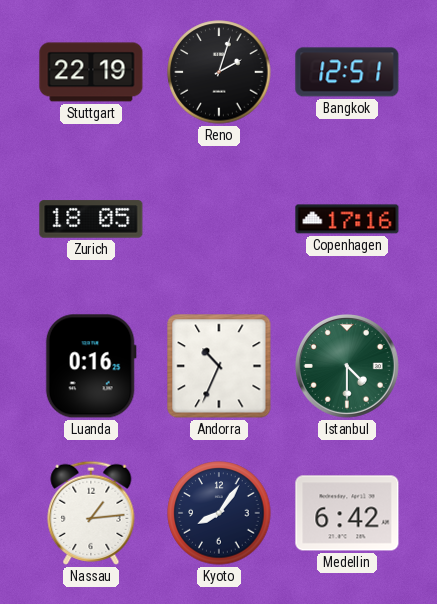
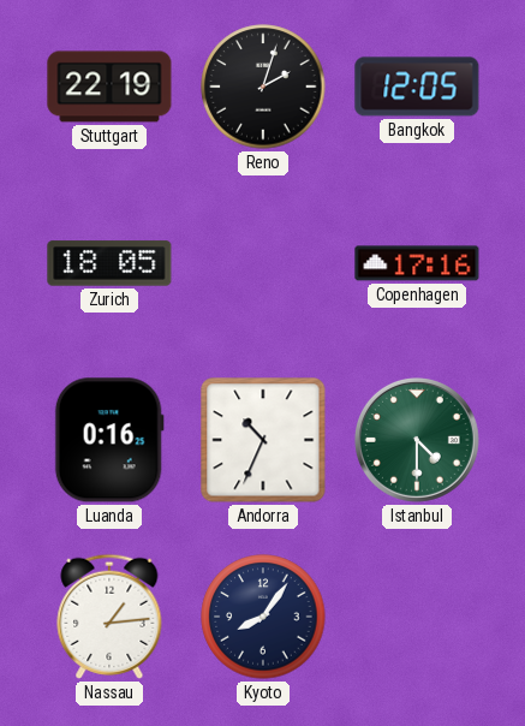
Bangkok: 12:51 -> 12:05
Medellin: 6:42 -> none
